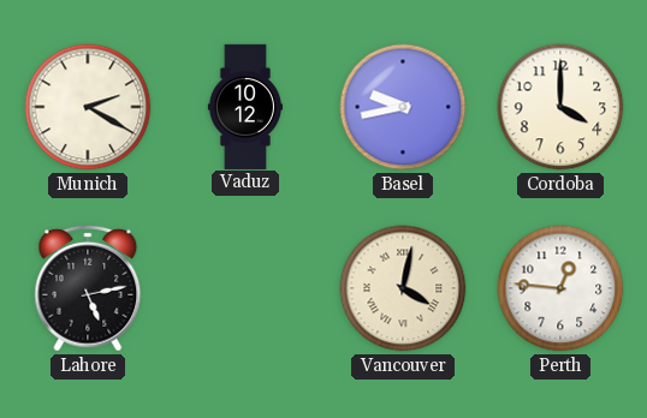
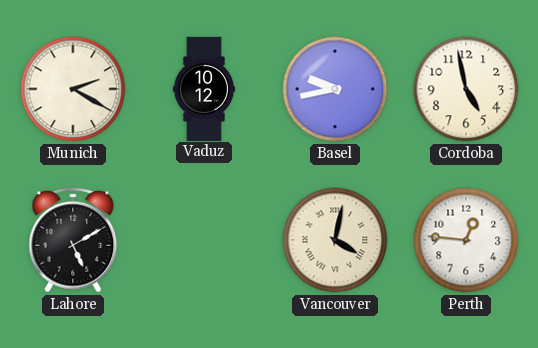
Cordoba: 4:00 -> 4:58
Lahore: 5:13 -> 5:10
